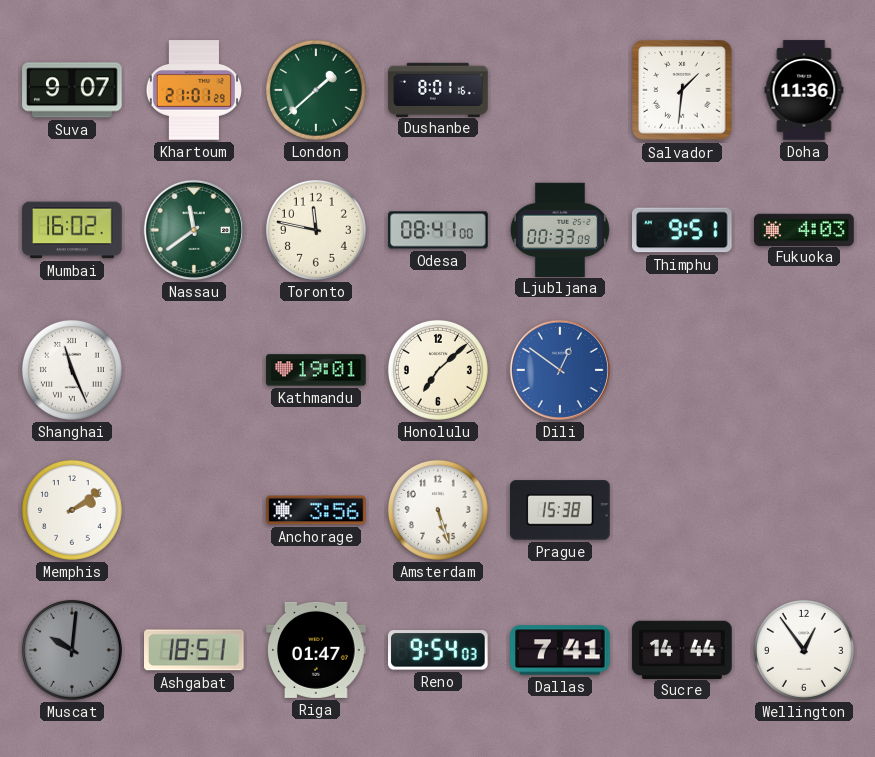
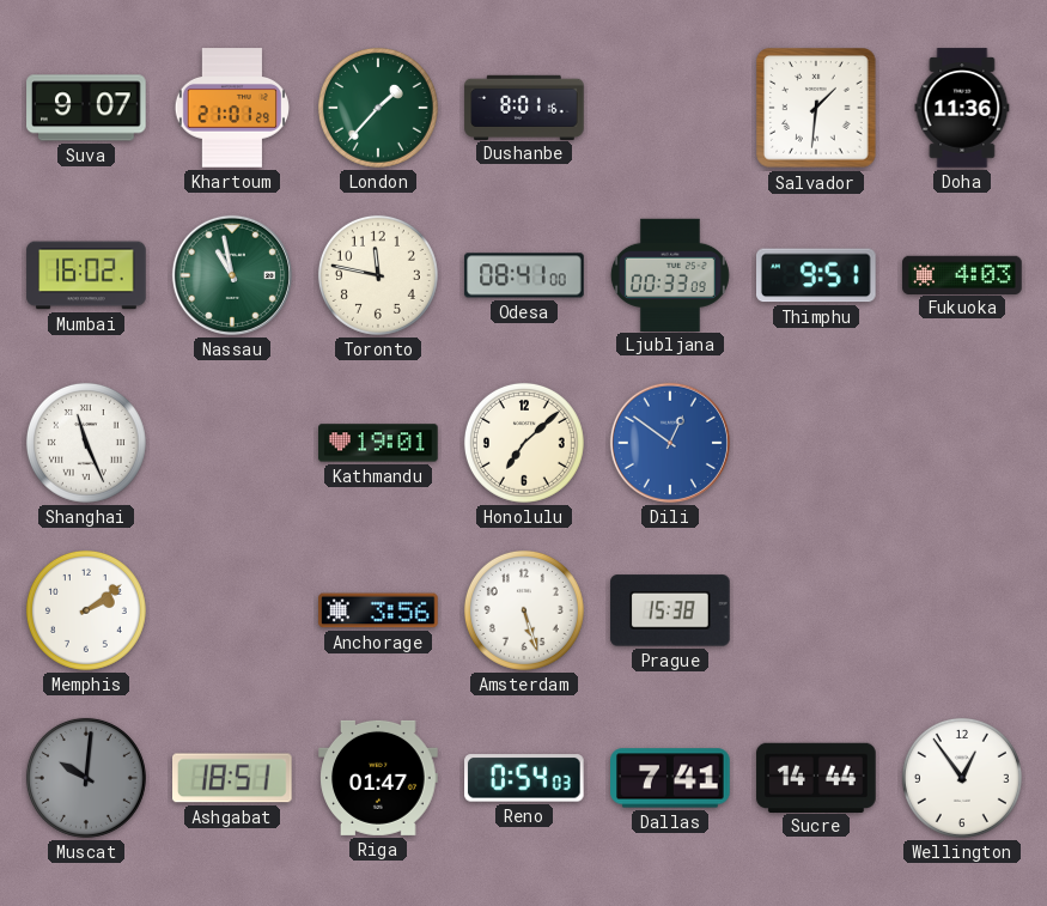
London: 1:38 -> 1:37
Nassau: 11:39 -> 10:58
Reno: 9:54 -> 0:54
